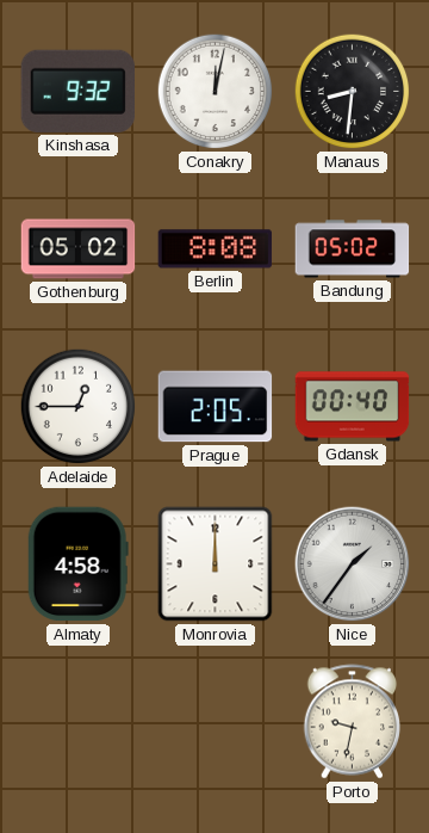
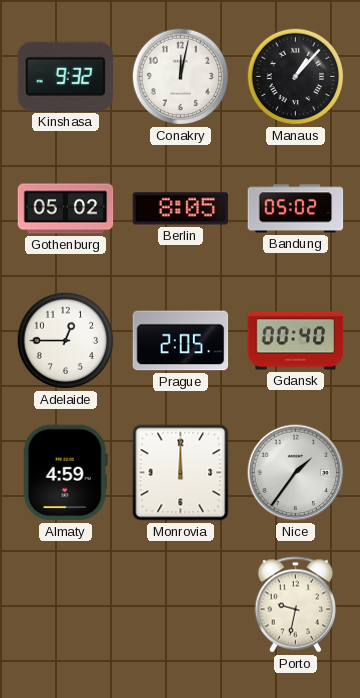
Manaus: 8:31 -> 1:07
Berlin: 8:08 -> 8:05
Almaty: 4:58 -> 4:59
